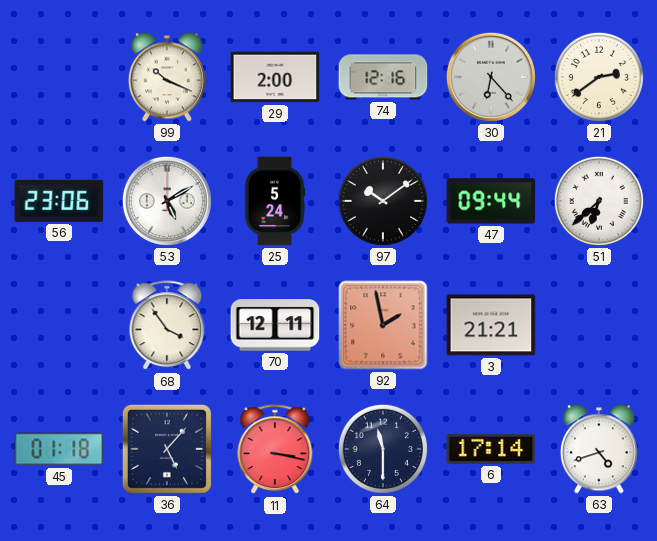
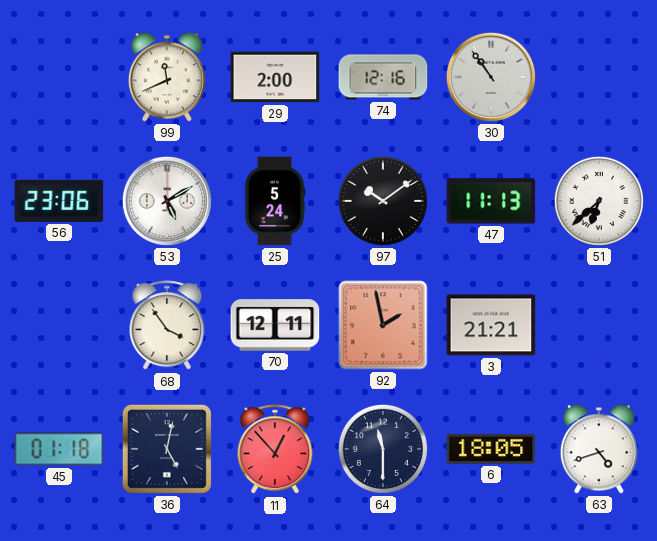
99: 10:19 -> 11:41
30: 6:23 -> 10:54
21: 2:39 -> none
47: 09:44 -> 11:13
36: 5:07 -> 5:02
11: 3:17 -> 12:53
6: 17:14 -> 18:05
